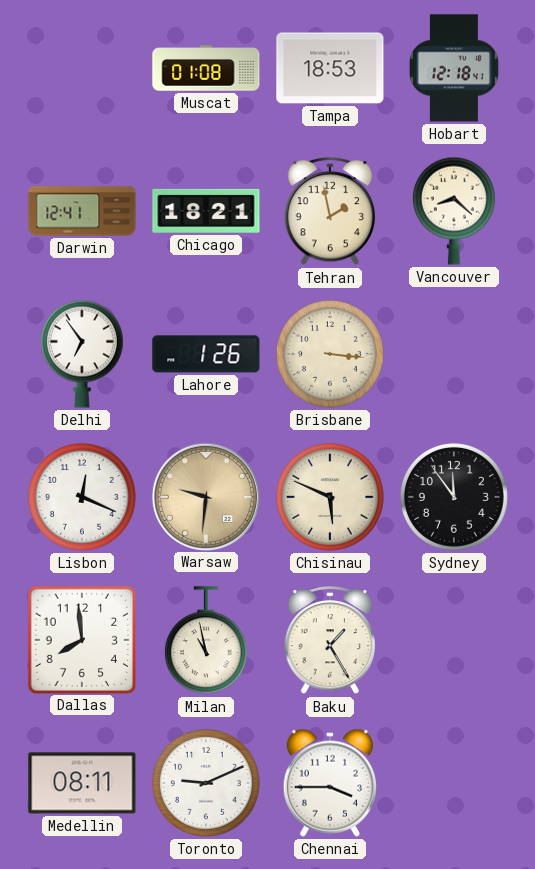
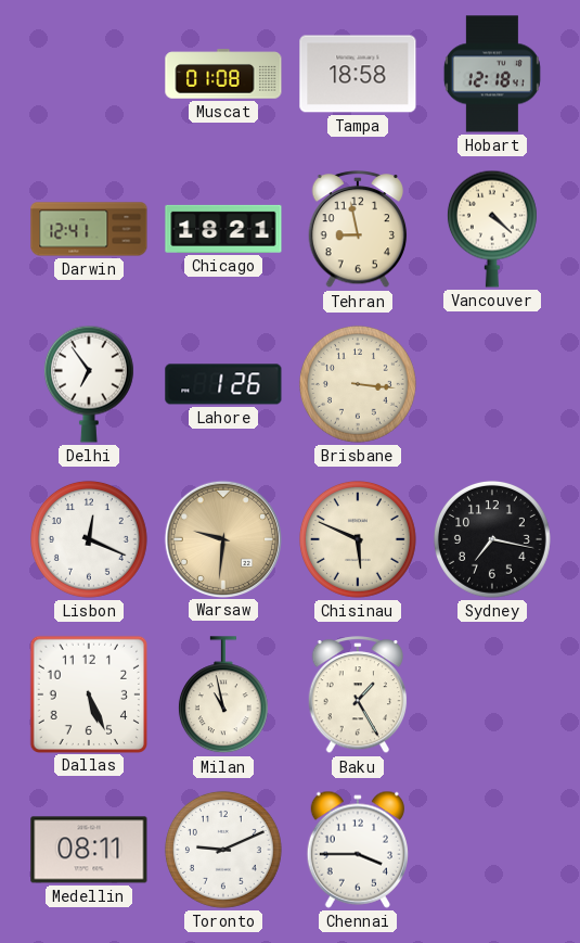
Tampa: 18:53 -> 18:58
Tehran: 1:58 -> 8:58
Vancouver: 8:22 -> 4:22
Sydney: 11:54 -> 7:17
Dallas: 7:59 -> 5:26
